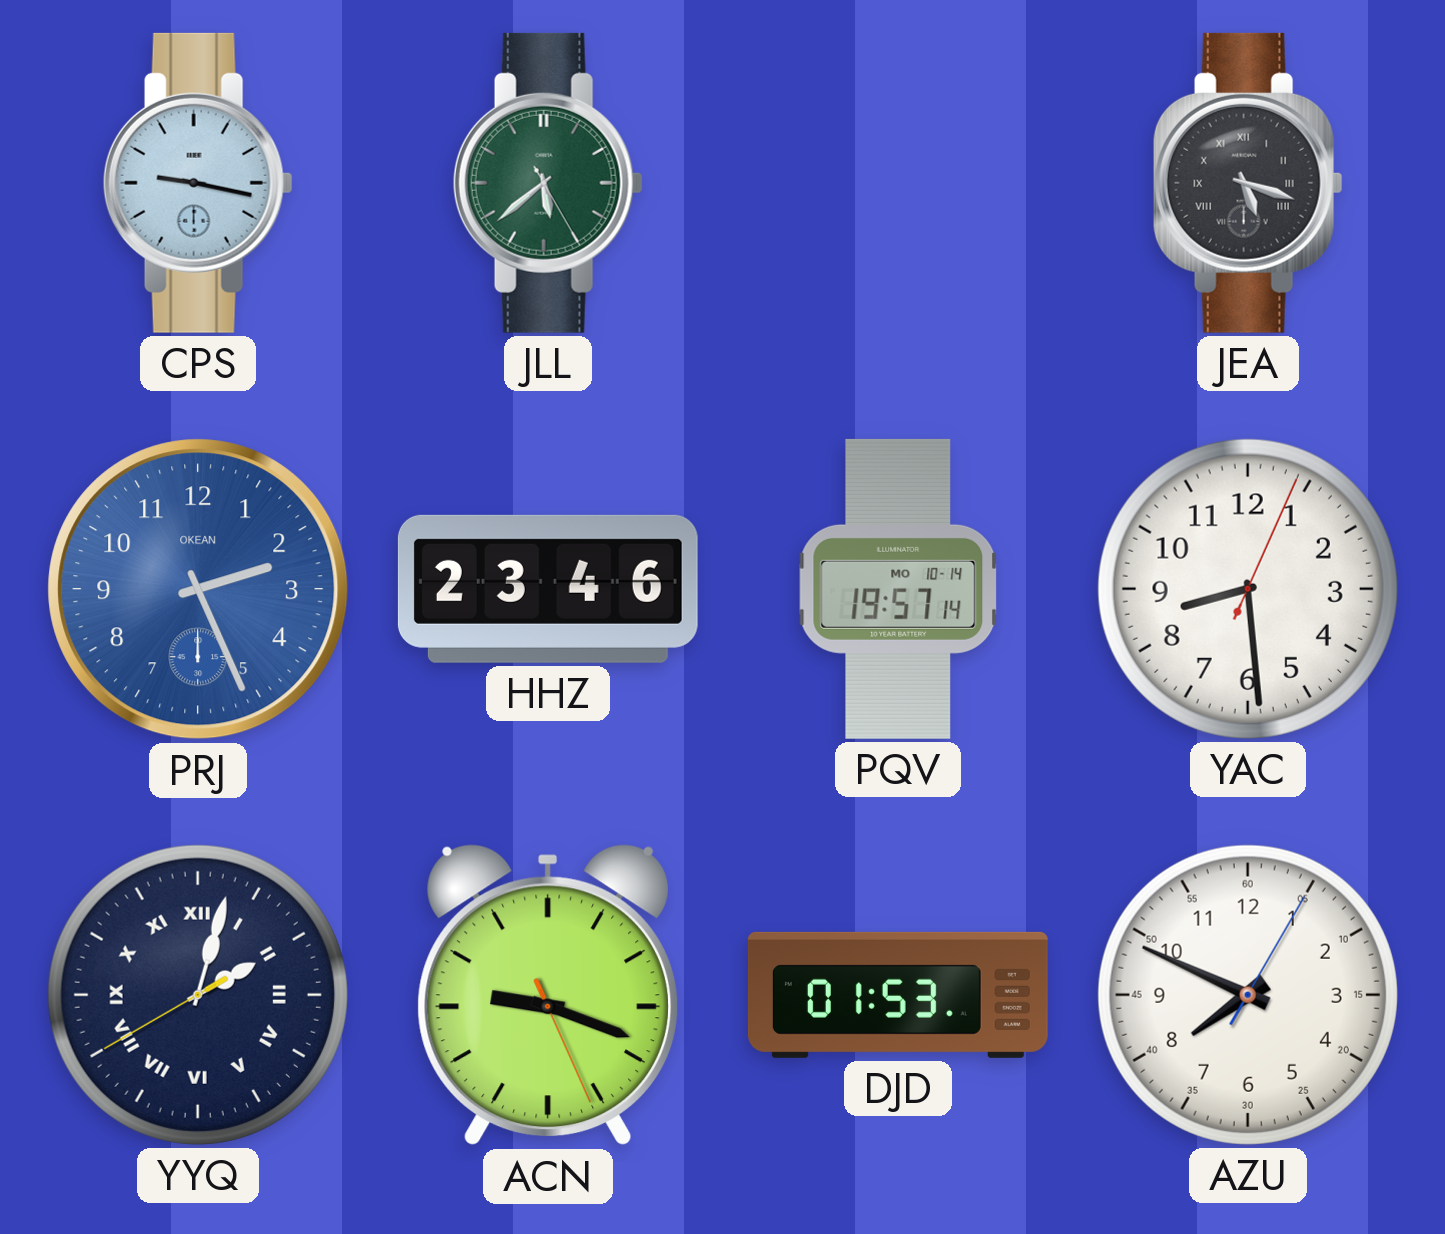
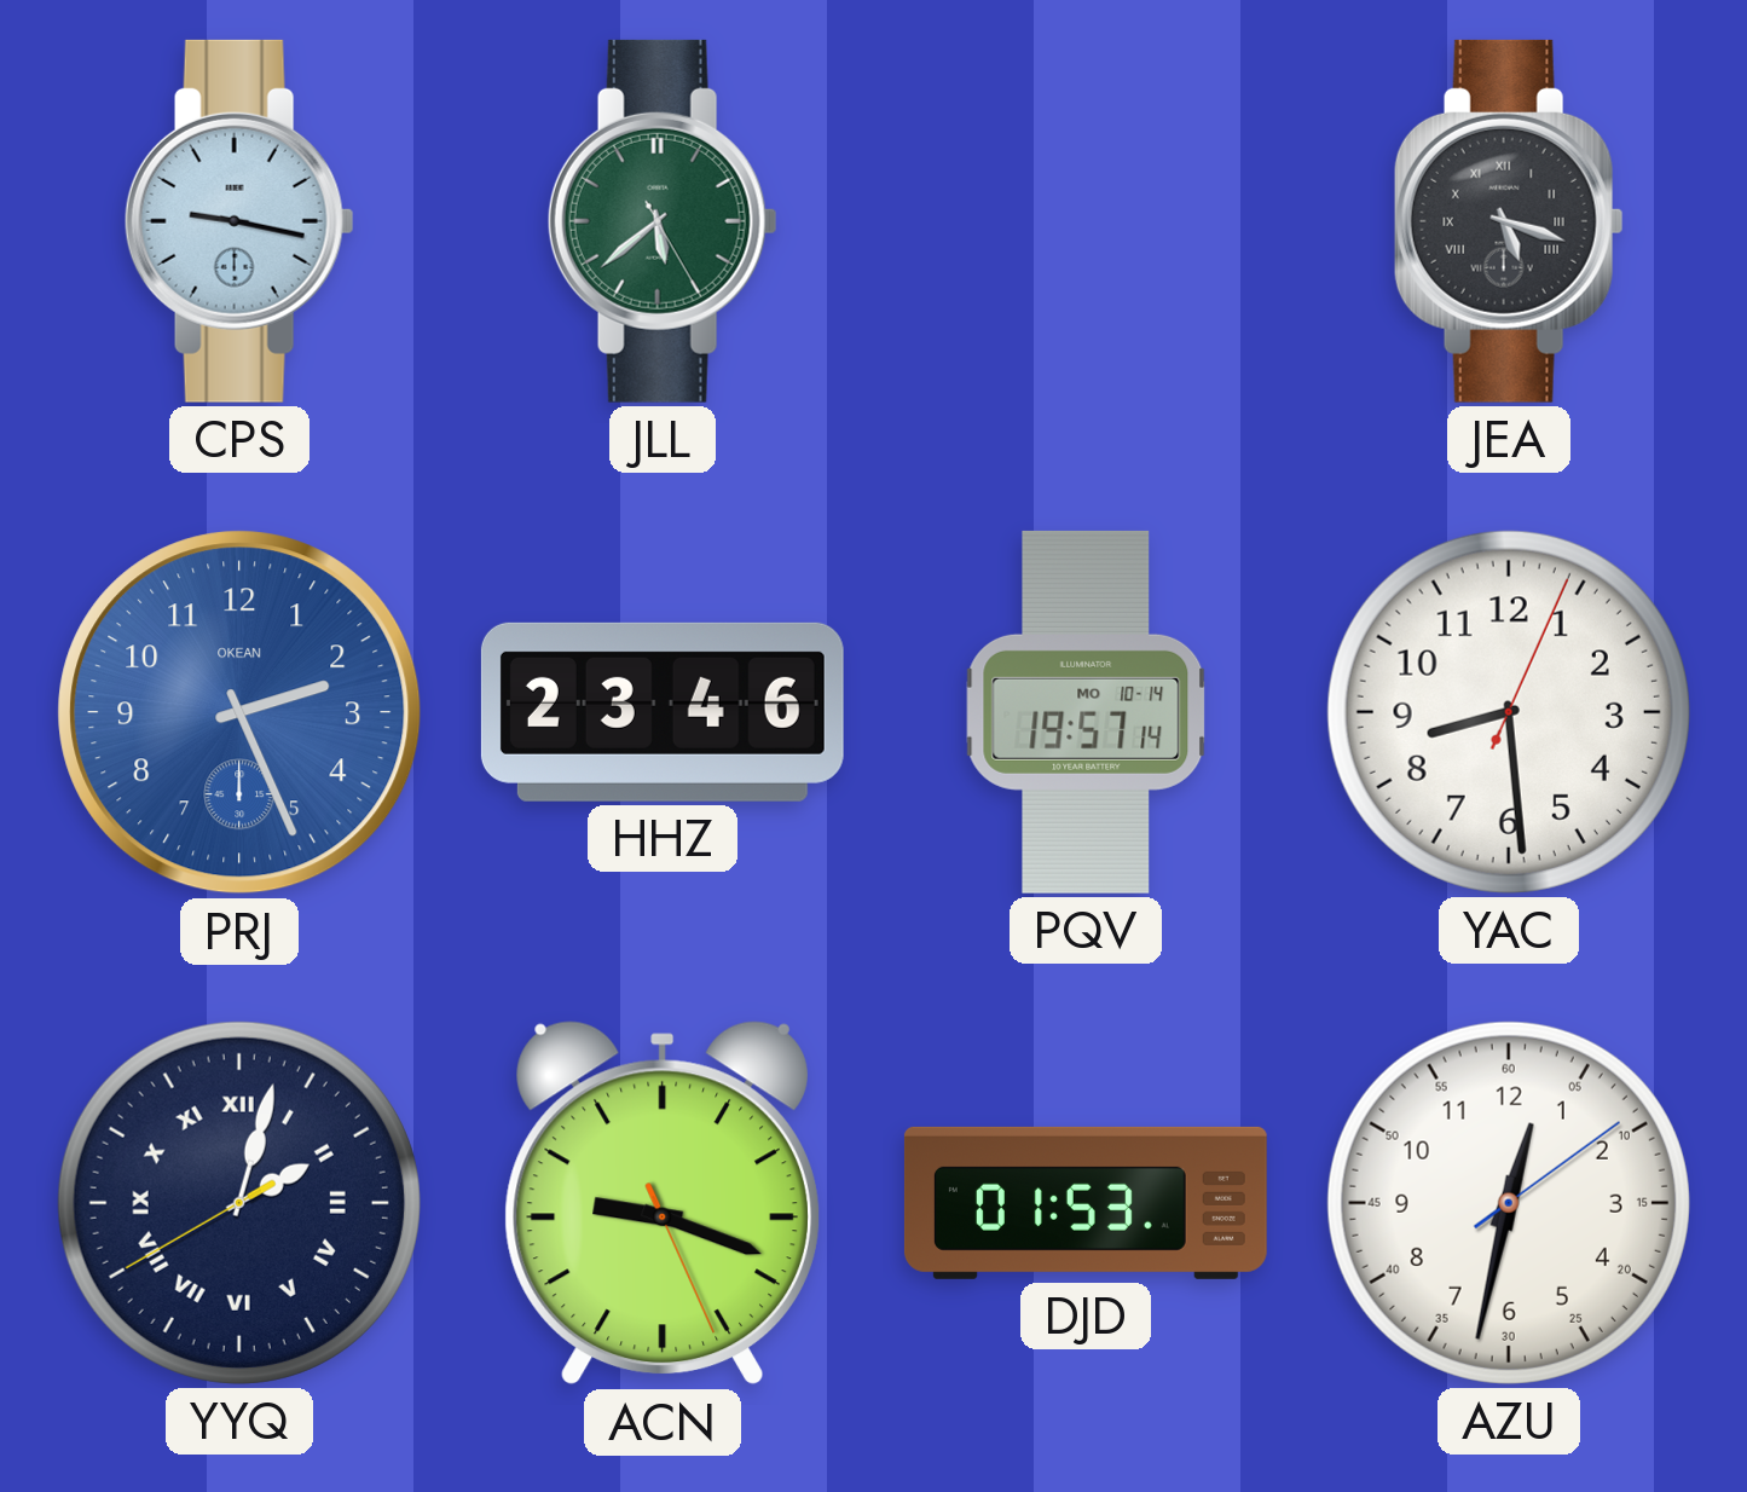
AZU: 7:49 -> 12:32
